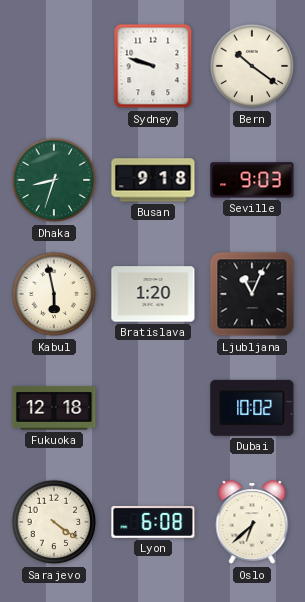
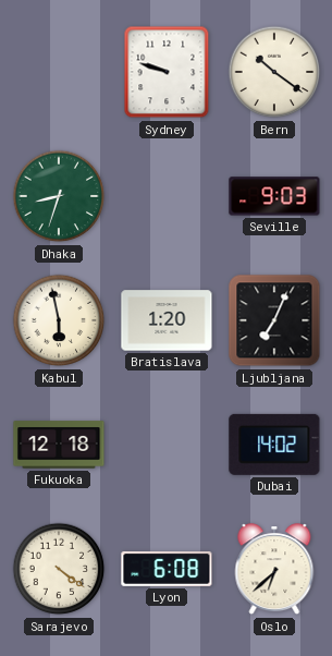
Busan: 9:18 -> none
Ljubljana: 11:04 -> 7:04
Dubai: 10:02 -> 14:02
